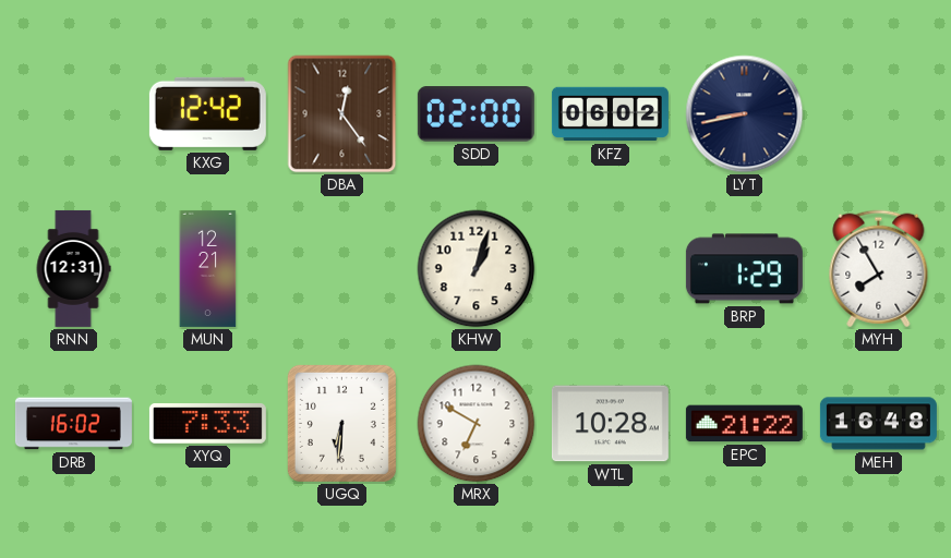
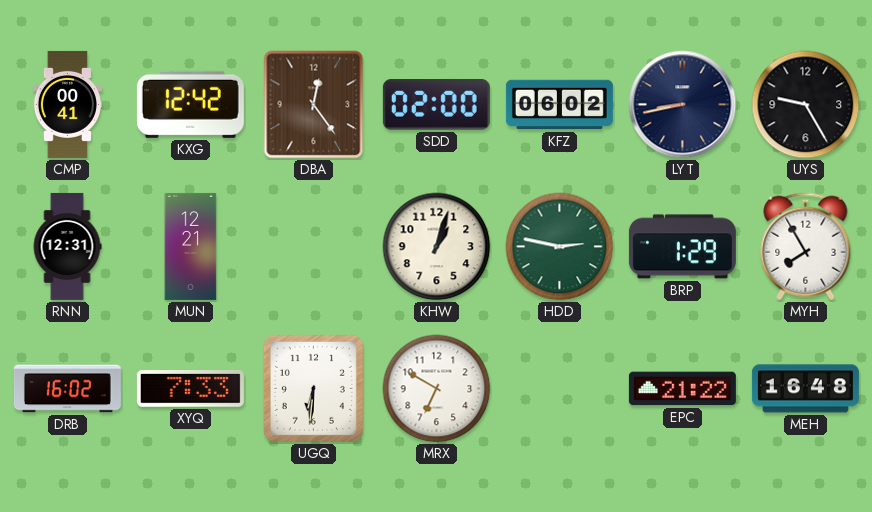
CMP: none -> 00:41
UYS: none -> 9:25
HDD: none -> 2:47
WTL: 10:28 -> none
